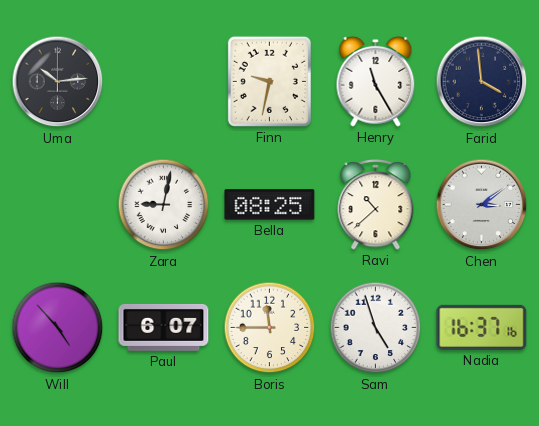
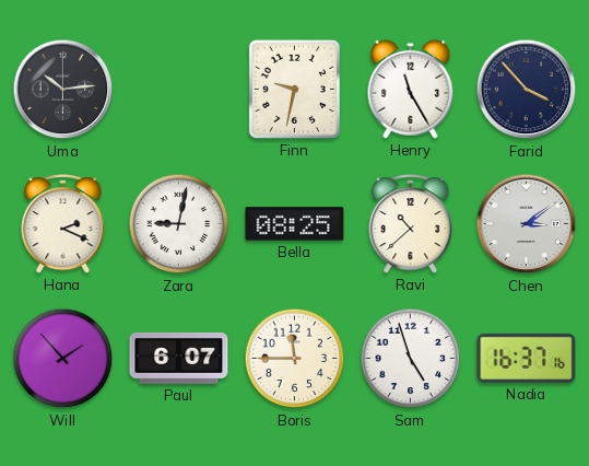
Farid: 3:59 -> 3:53
Hana: none -> 2:19
Will: 4:53 -> 1:53
